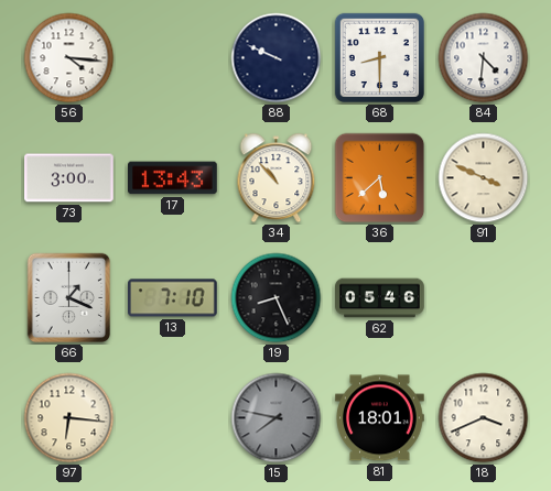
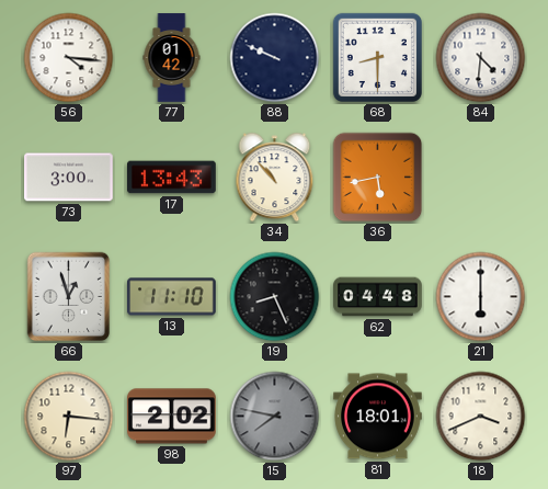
77: none -> 01:42
36: 5:38 -> 5:43
91: 3:49 -> none
66: 1:19 -> 12:57
13: 7:10 -> 11:10
62: 05:46 -> 04:48
21: none -> 6:00
98: none -> 2:02
